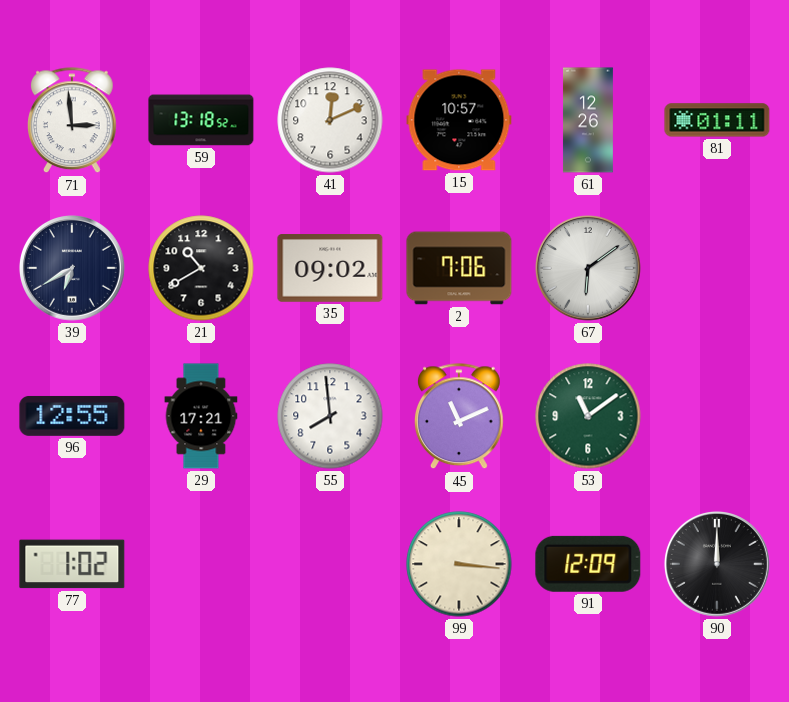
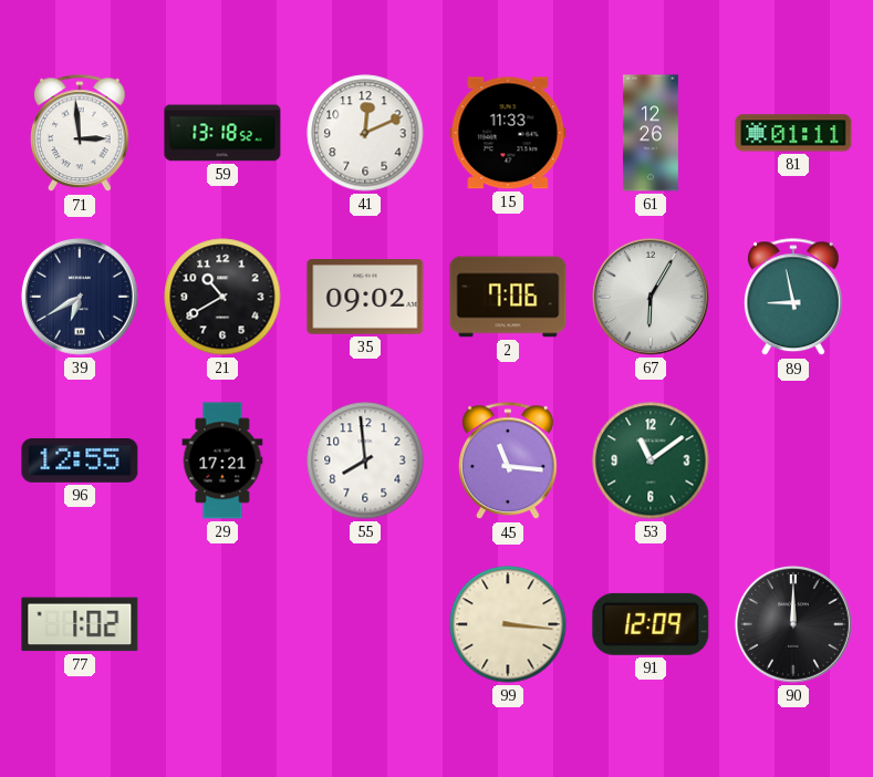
15: 10:57 -> 11:33
67: 6:09 -> 6:05
89: none -> 8:58
45: 11:11 -> 11:16
